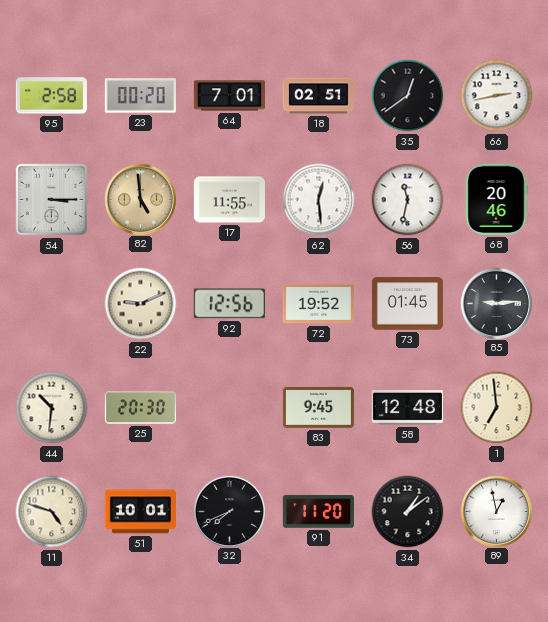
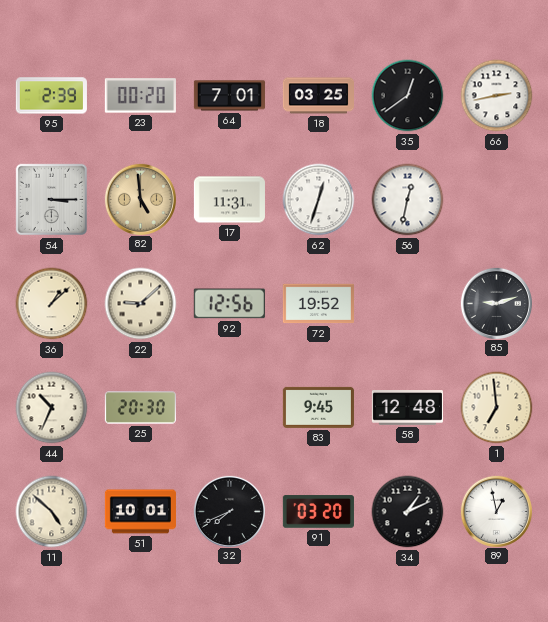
95: 2:58 -> 2:39
18: 02:51 -> 03:25
17: 11:55 -> 11:31
62: 12:29 -> 12:33
56: 11:32 -> 12:32
68: 20:46 -> none
36: none -> 1:08
22: 9:11 -> 9:08
73: 01:45 -> none
85: 9:14 -> 9:12
44: 10:31 -> 10:34
11: 4:48 -> 4:52
91: 11:20 -> 03:20
34: 1:09 -> 1:11
